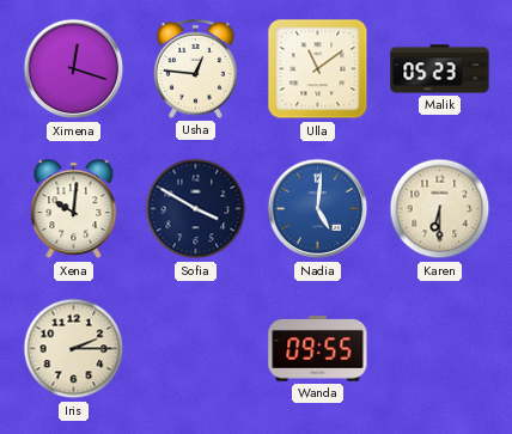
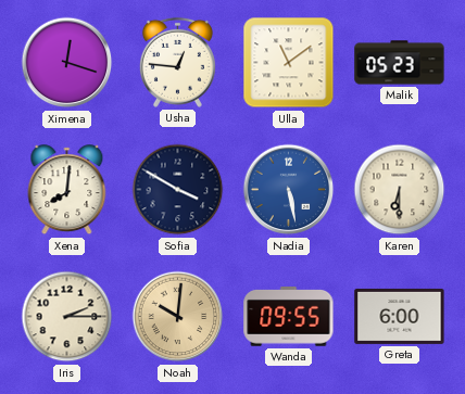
Xena: 10:01 -> 8:01
Nadia: 5:01 -> 5:28
Noah: none -> 10:01
Greta: none -> 6:00
